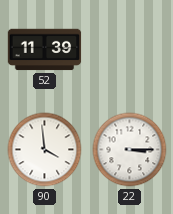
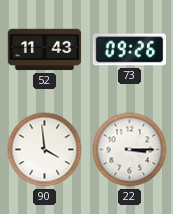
52: 11:39 -> 11:43
73: none -> 09:26
